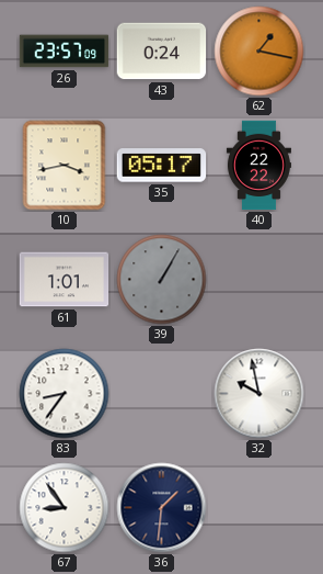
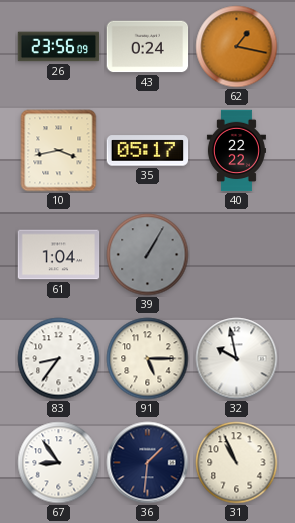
26: 23:57 -> 23:56
61: 1:01 -> 1:04
91: none -> 5:15
31: none -> 10:56
